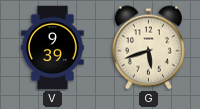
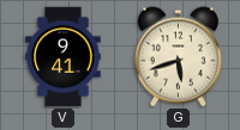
V: 9:39 -> 9:41
